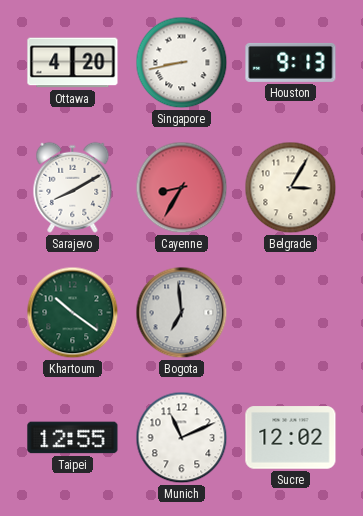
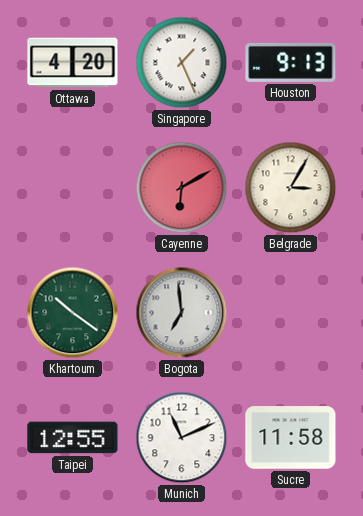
Singapore: 8:43 -> 1:26
Sarajevo: 8:10 -> none
Cayenne: 8:35 -> 6:10
Sucre: 12:02 -> 11:58
